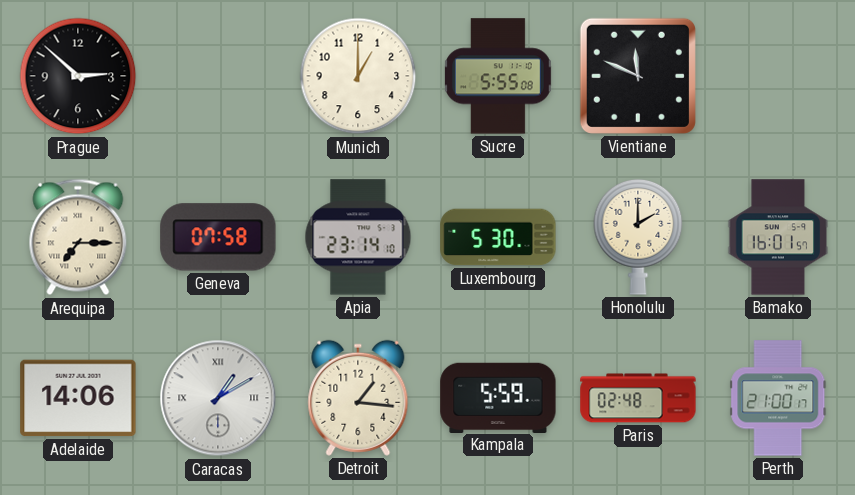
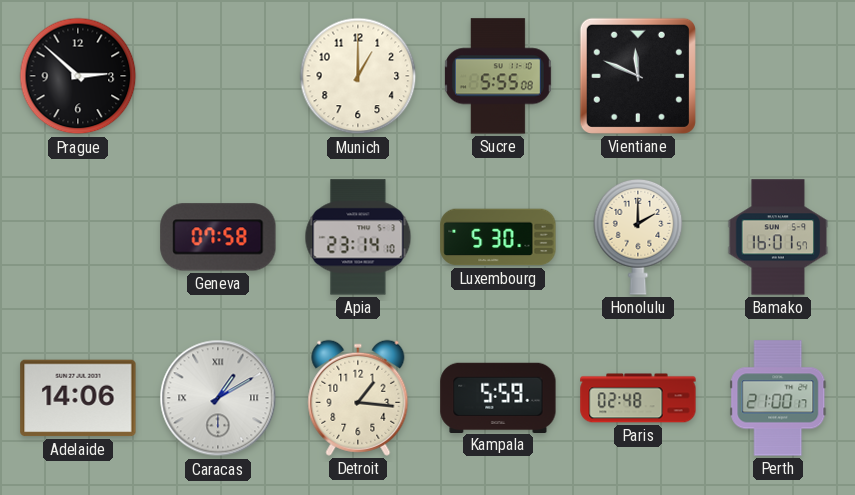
Arequipa: 7:15 -> none
